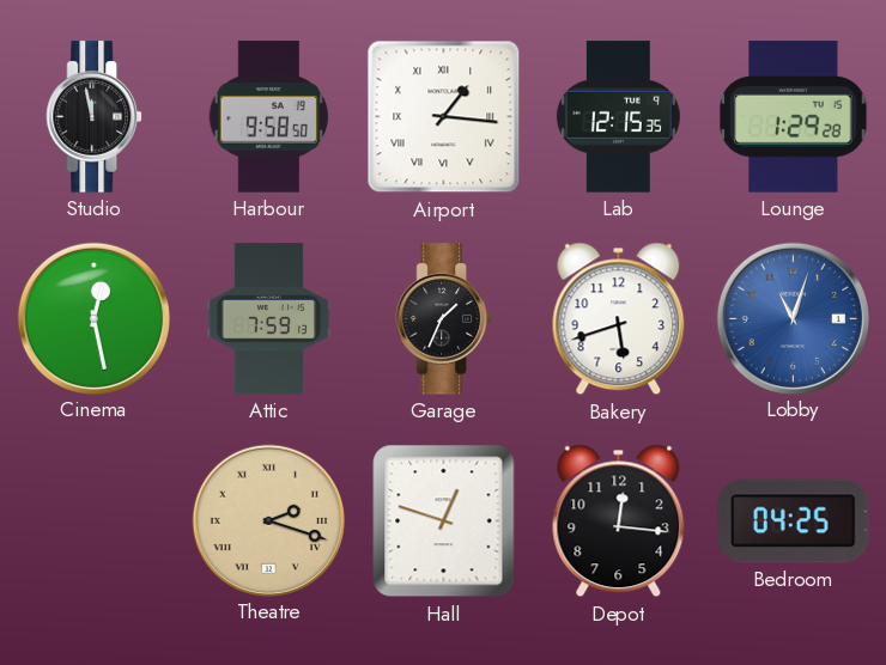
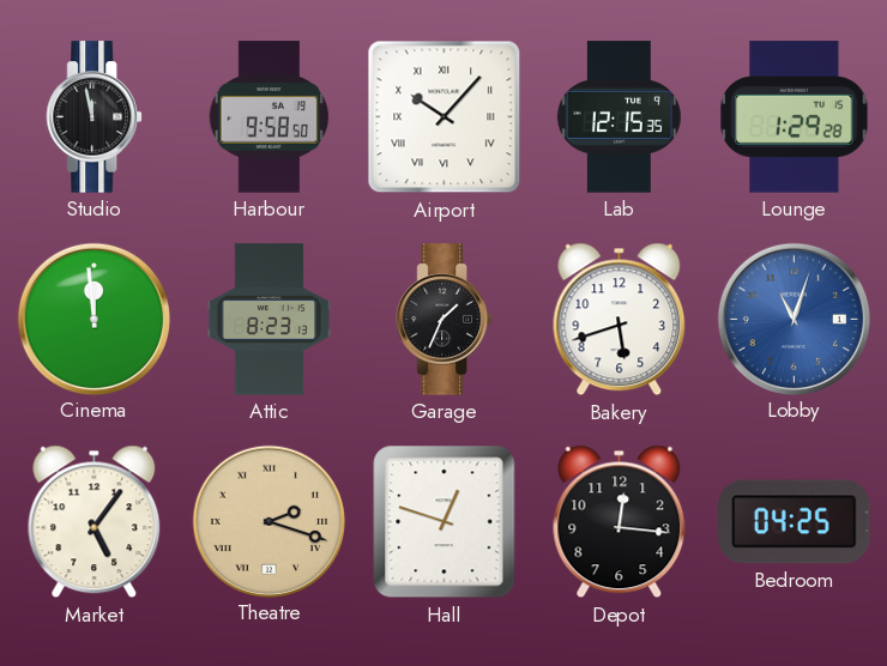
Airport: 1:16 -> 10:07
Cinema: 12:28 -> 11:59
Attic: 7:59 -> 8:23
Market: none -> 5:06
